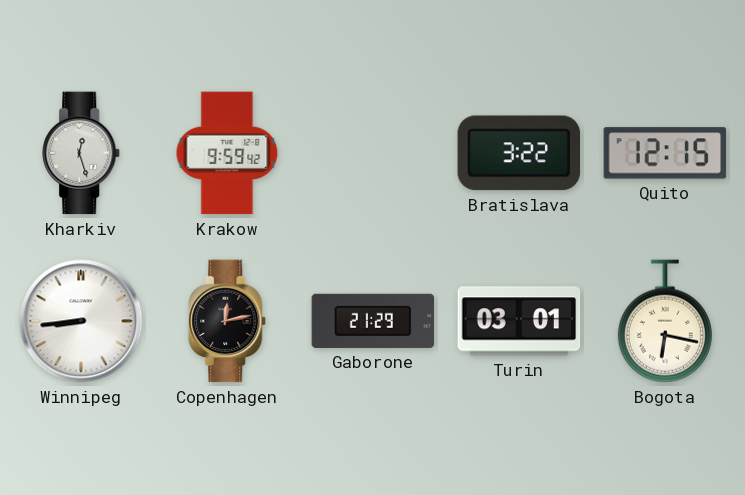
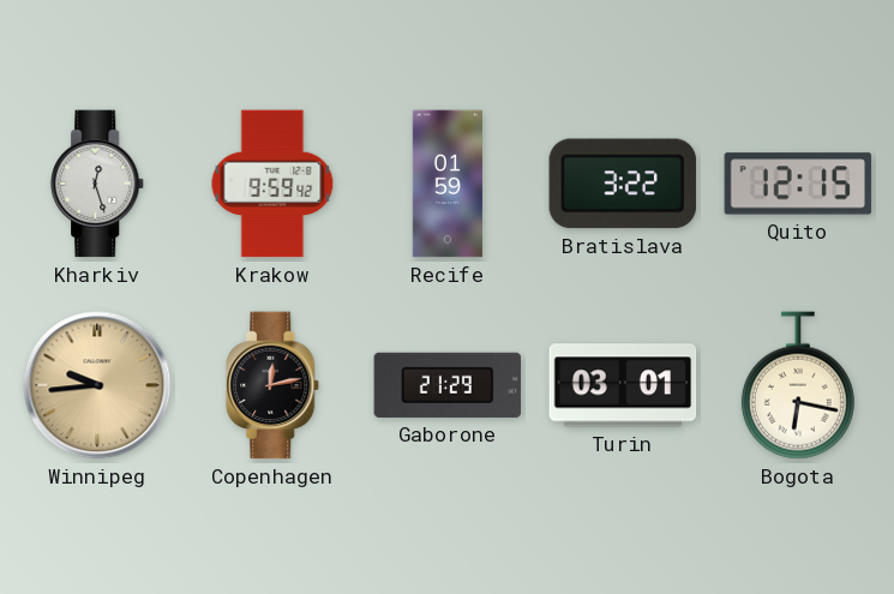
Recife: none -> 01:59
Winnipeg: 8:44 -> 9:44
Winnipeg dial: white -> champagne
